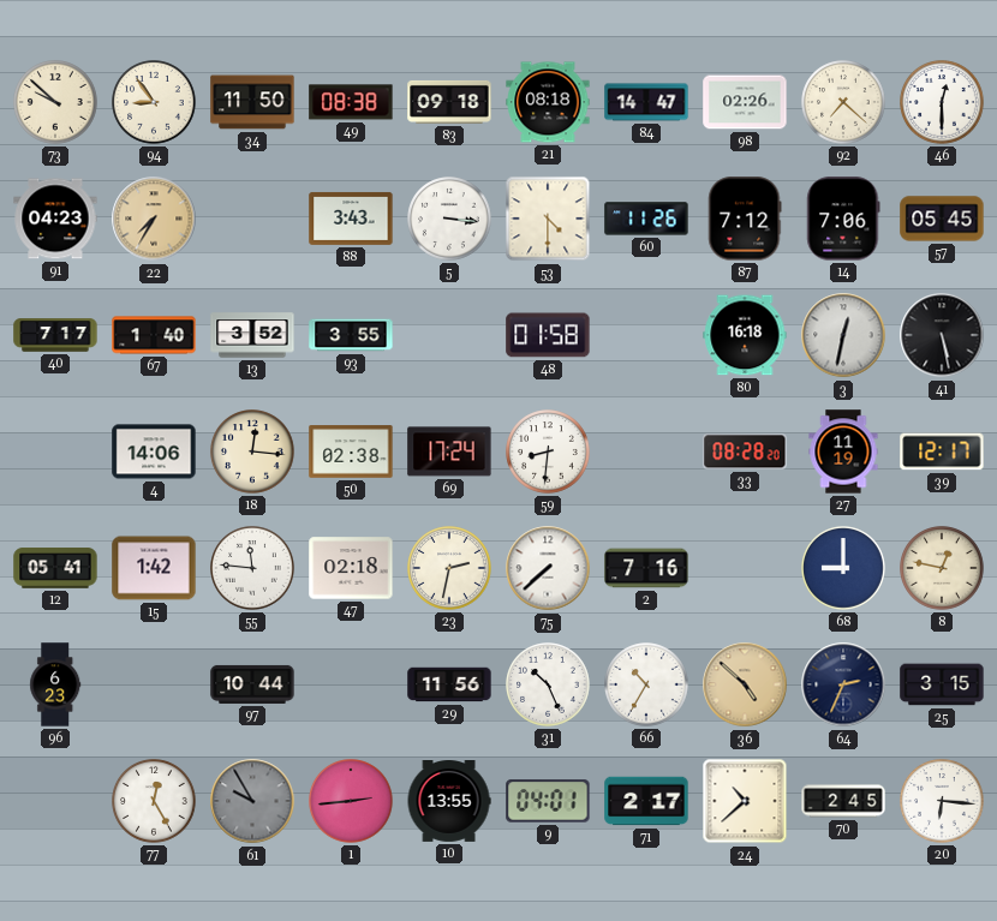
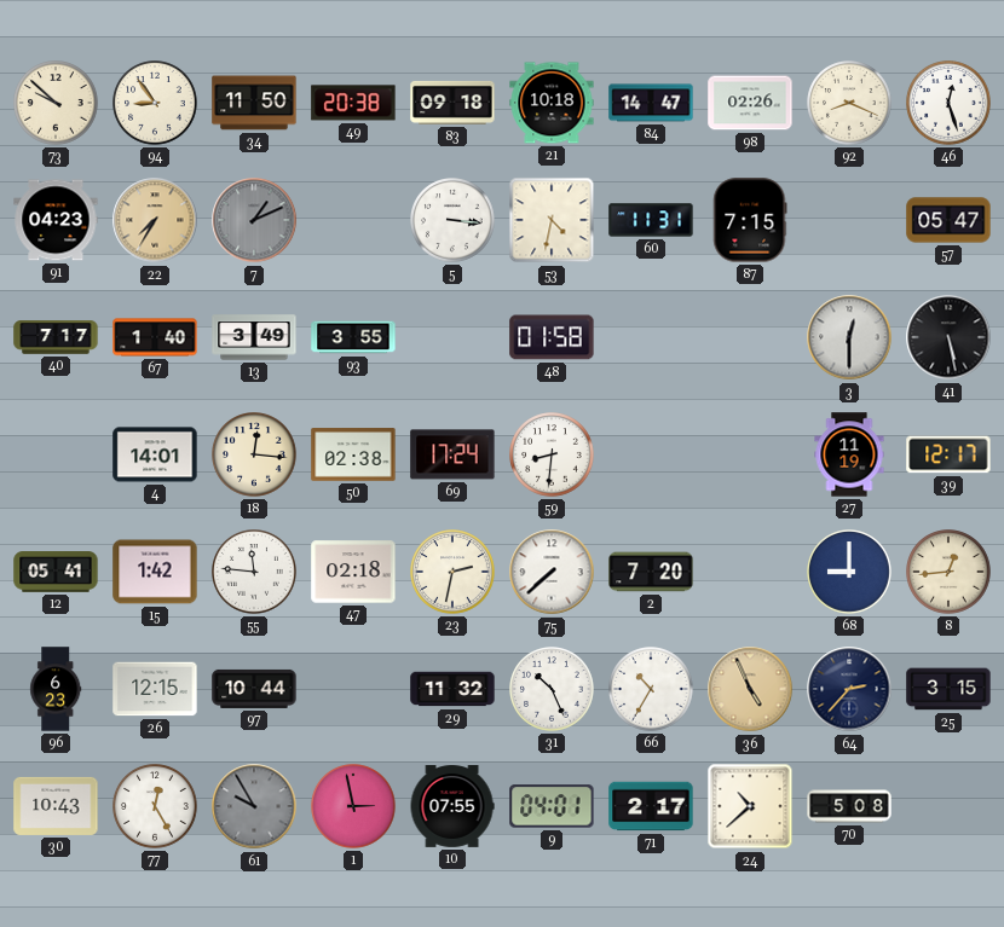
49: 08:38 -> 20:38
21: 08:18 -> 10:18
92: 7:22 -> 8:19
46: 12:30 -> 12:27
7: none -> 1:11
88: 3:43 -> none
53: 4:30 -> 4:32
60: 11:26 -> 11:31
87: 7:12 -> 7:15
14: 7:06 -> none
57: 05:45 -> 05:47
13: 3:52 -> 3:49
80: 16:18 -> none
3: 12:32 -> 12:30
4: 14:06 -> 14:01
33: 08:28 -> none
2: 7:16 -> 7:20
8: 12:47 -> 12:44
26: none -> 12:15
29: 11:56 -> 11:32
36: 4:52 -> 4:56
64: 2:34 -> 2:37
30: none -> 10:43
1: 2:44 -> 2:58
10: 13:55 -> 07:55
70: 2:45 -> 5:08
20: 6:16 -> none
